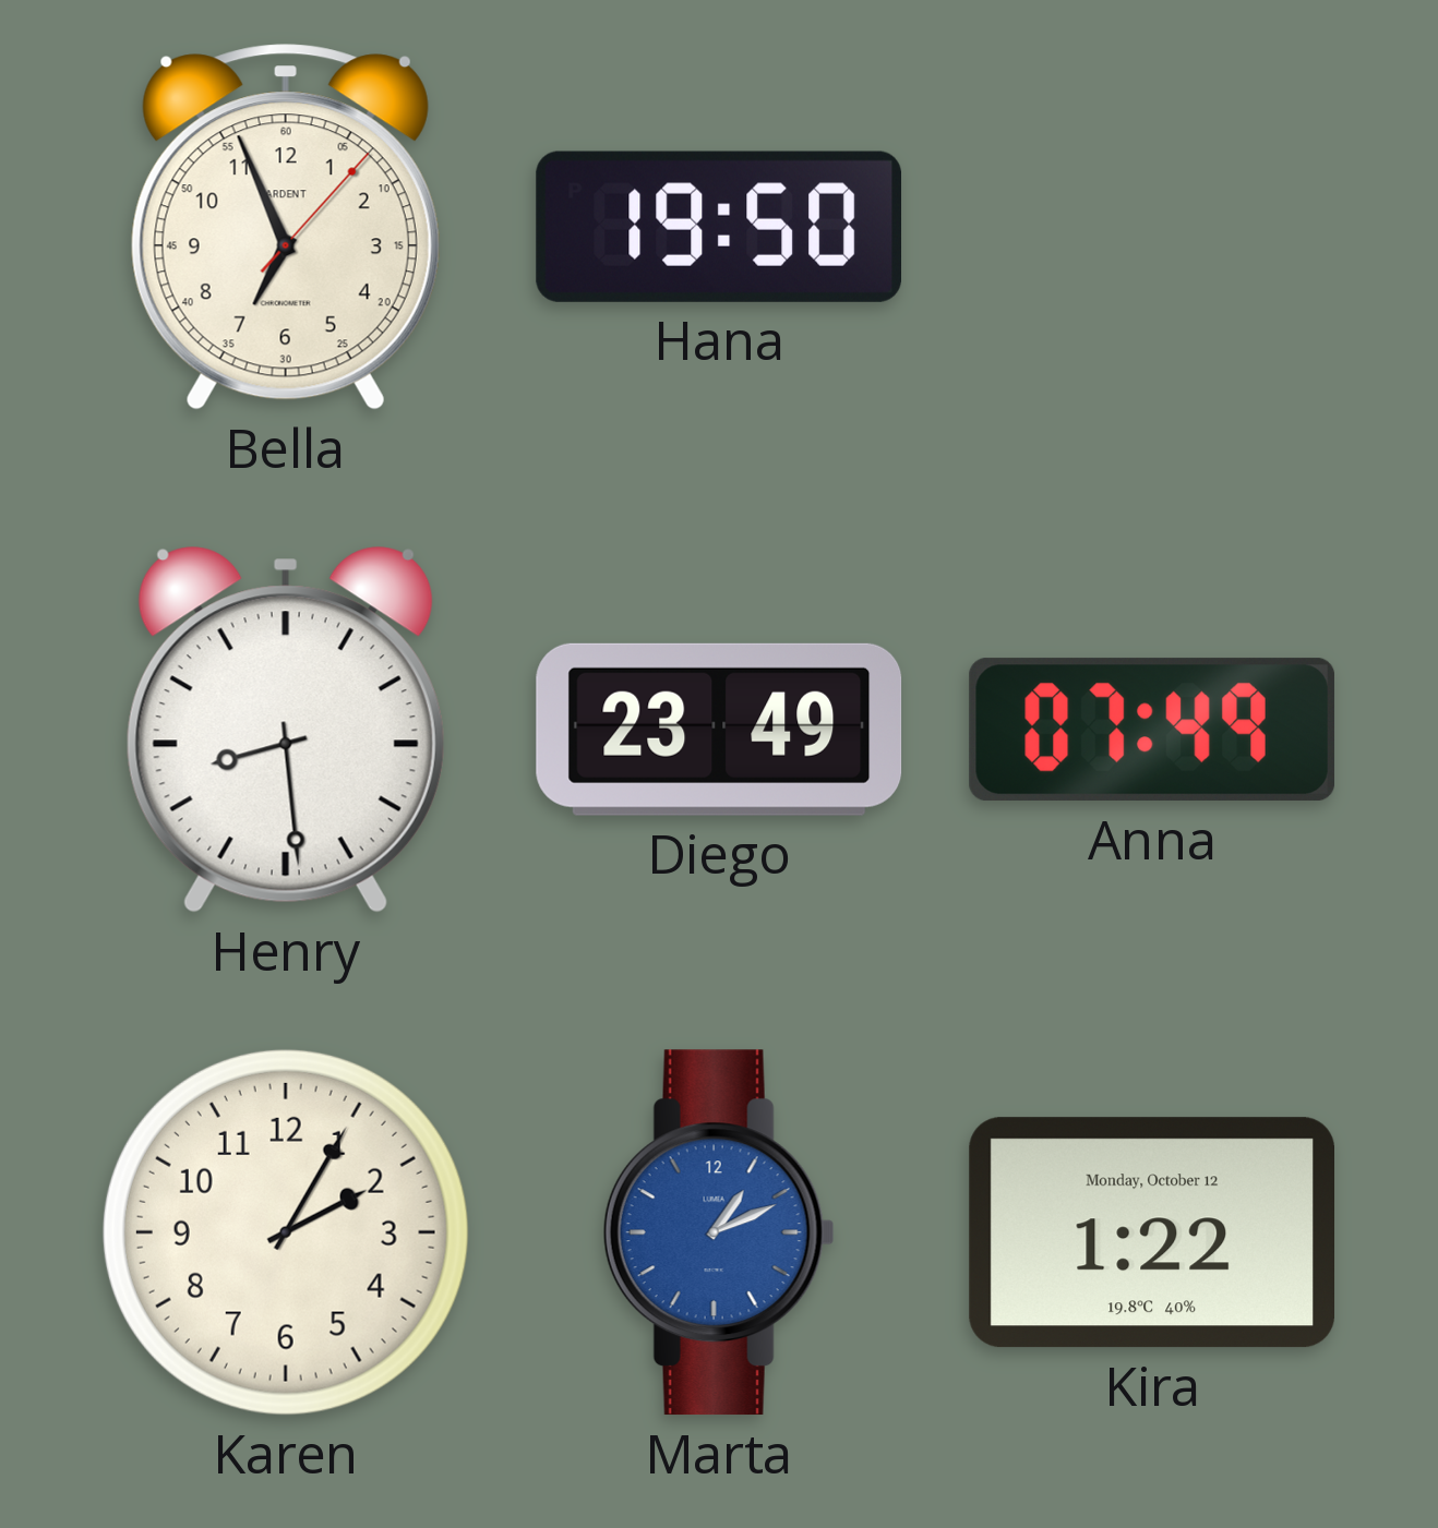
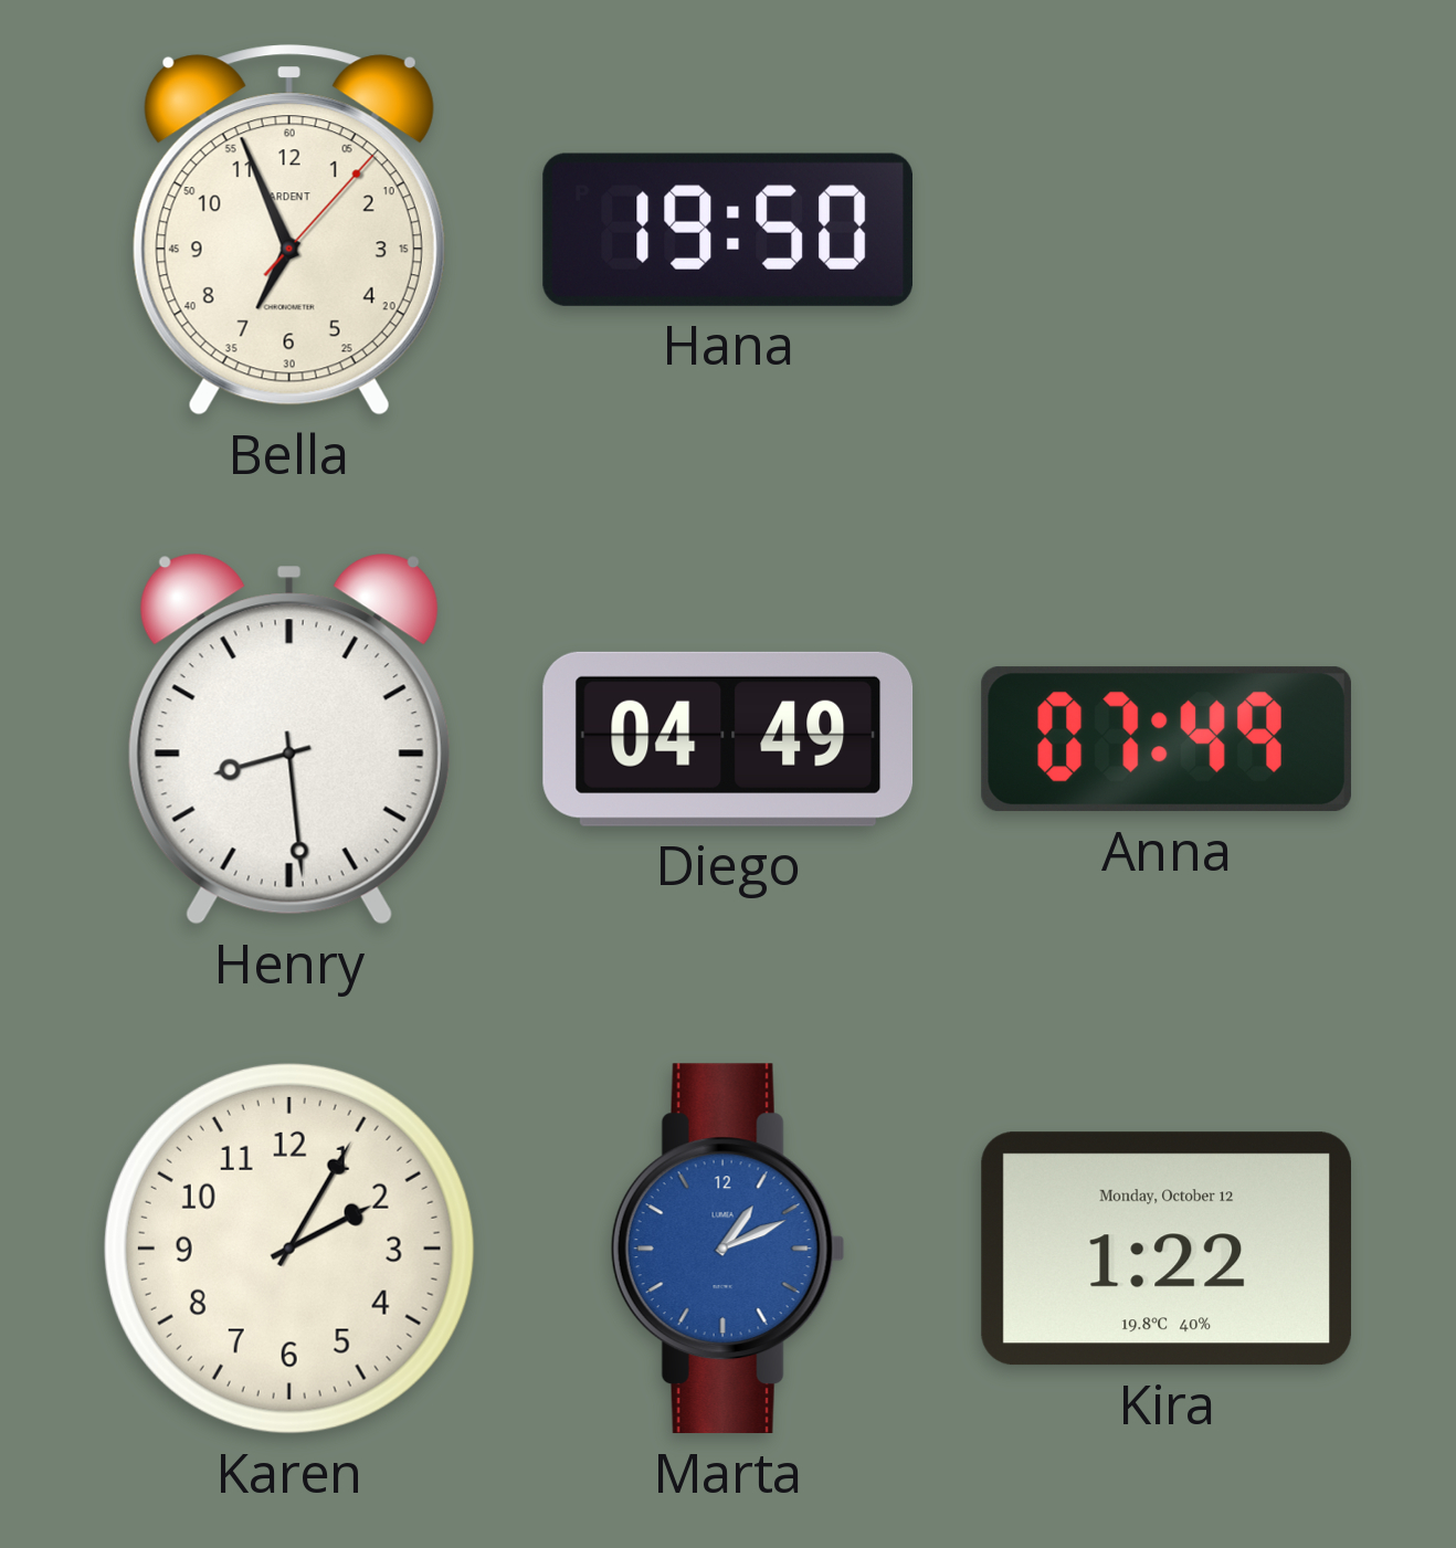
Diego: 23:49 -> 04:49
